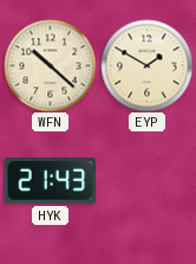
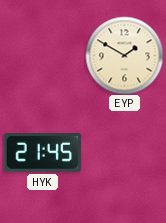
WFN: 10:22 -> none
HYK: 21:43 -> 21:45
